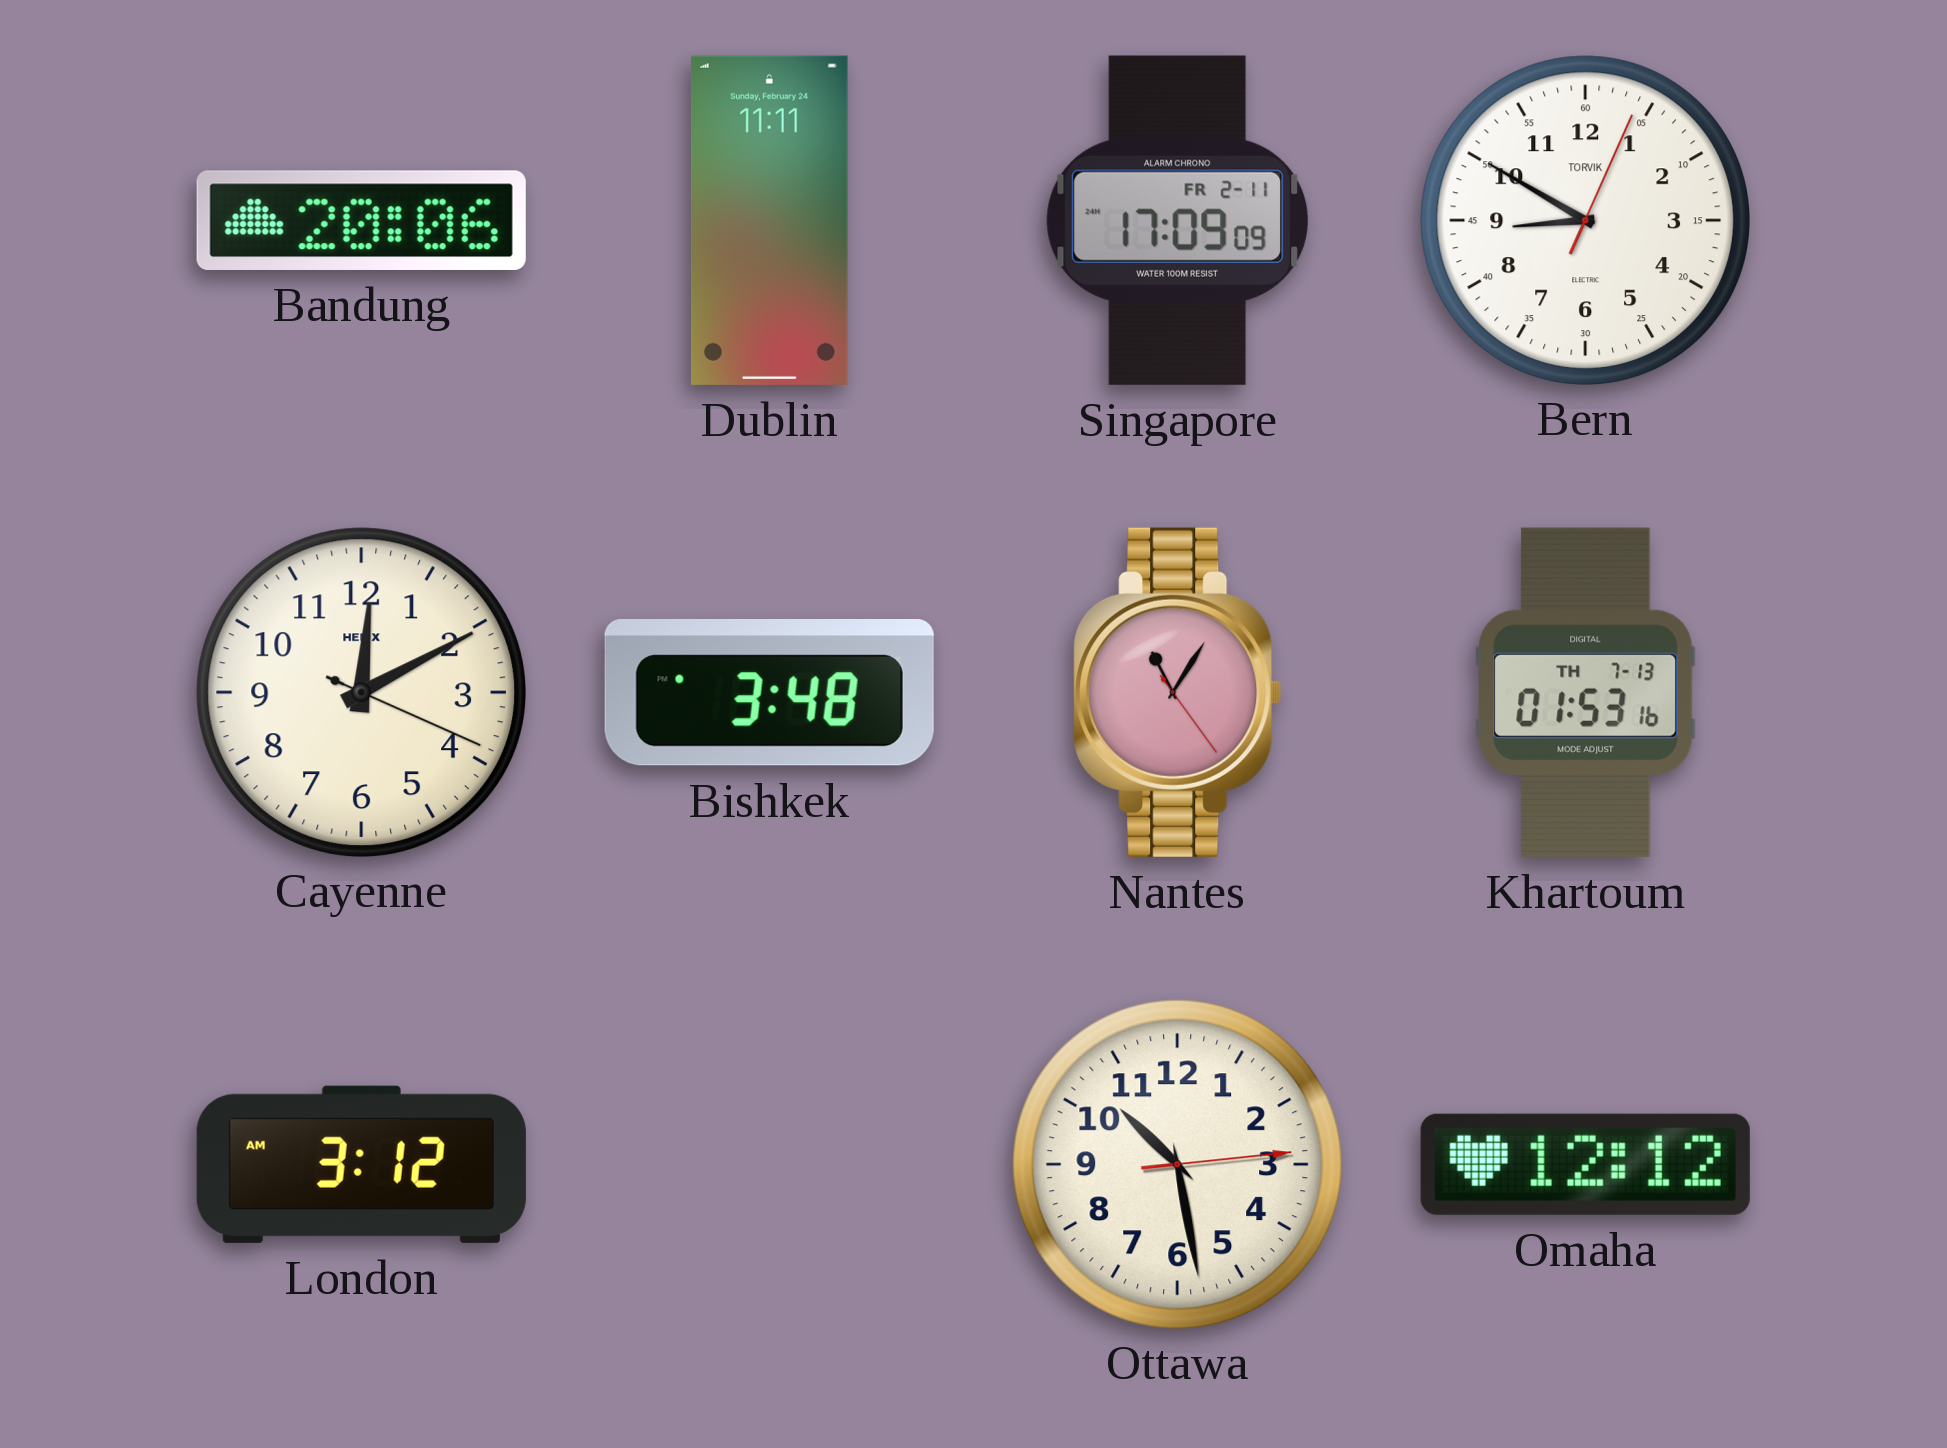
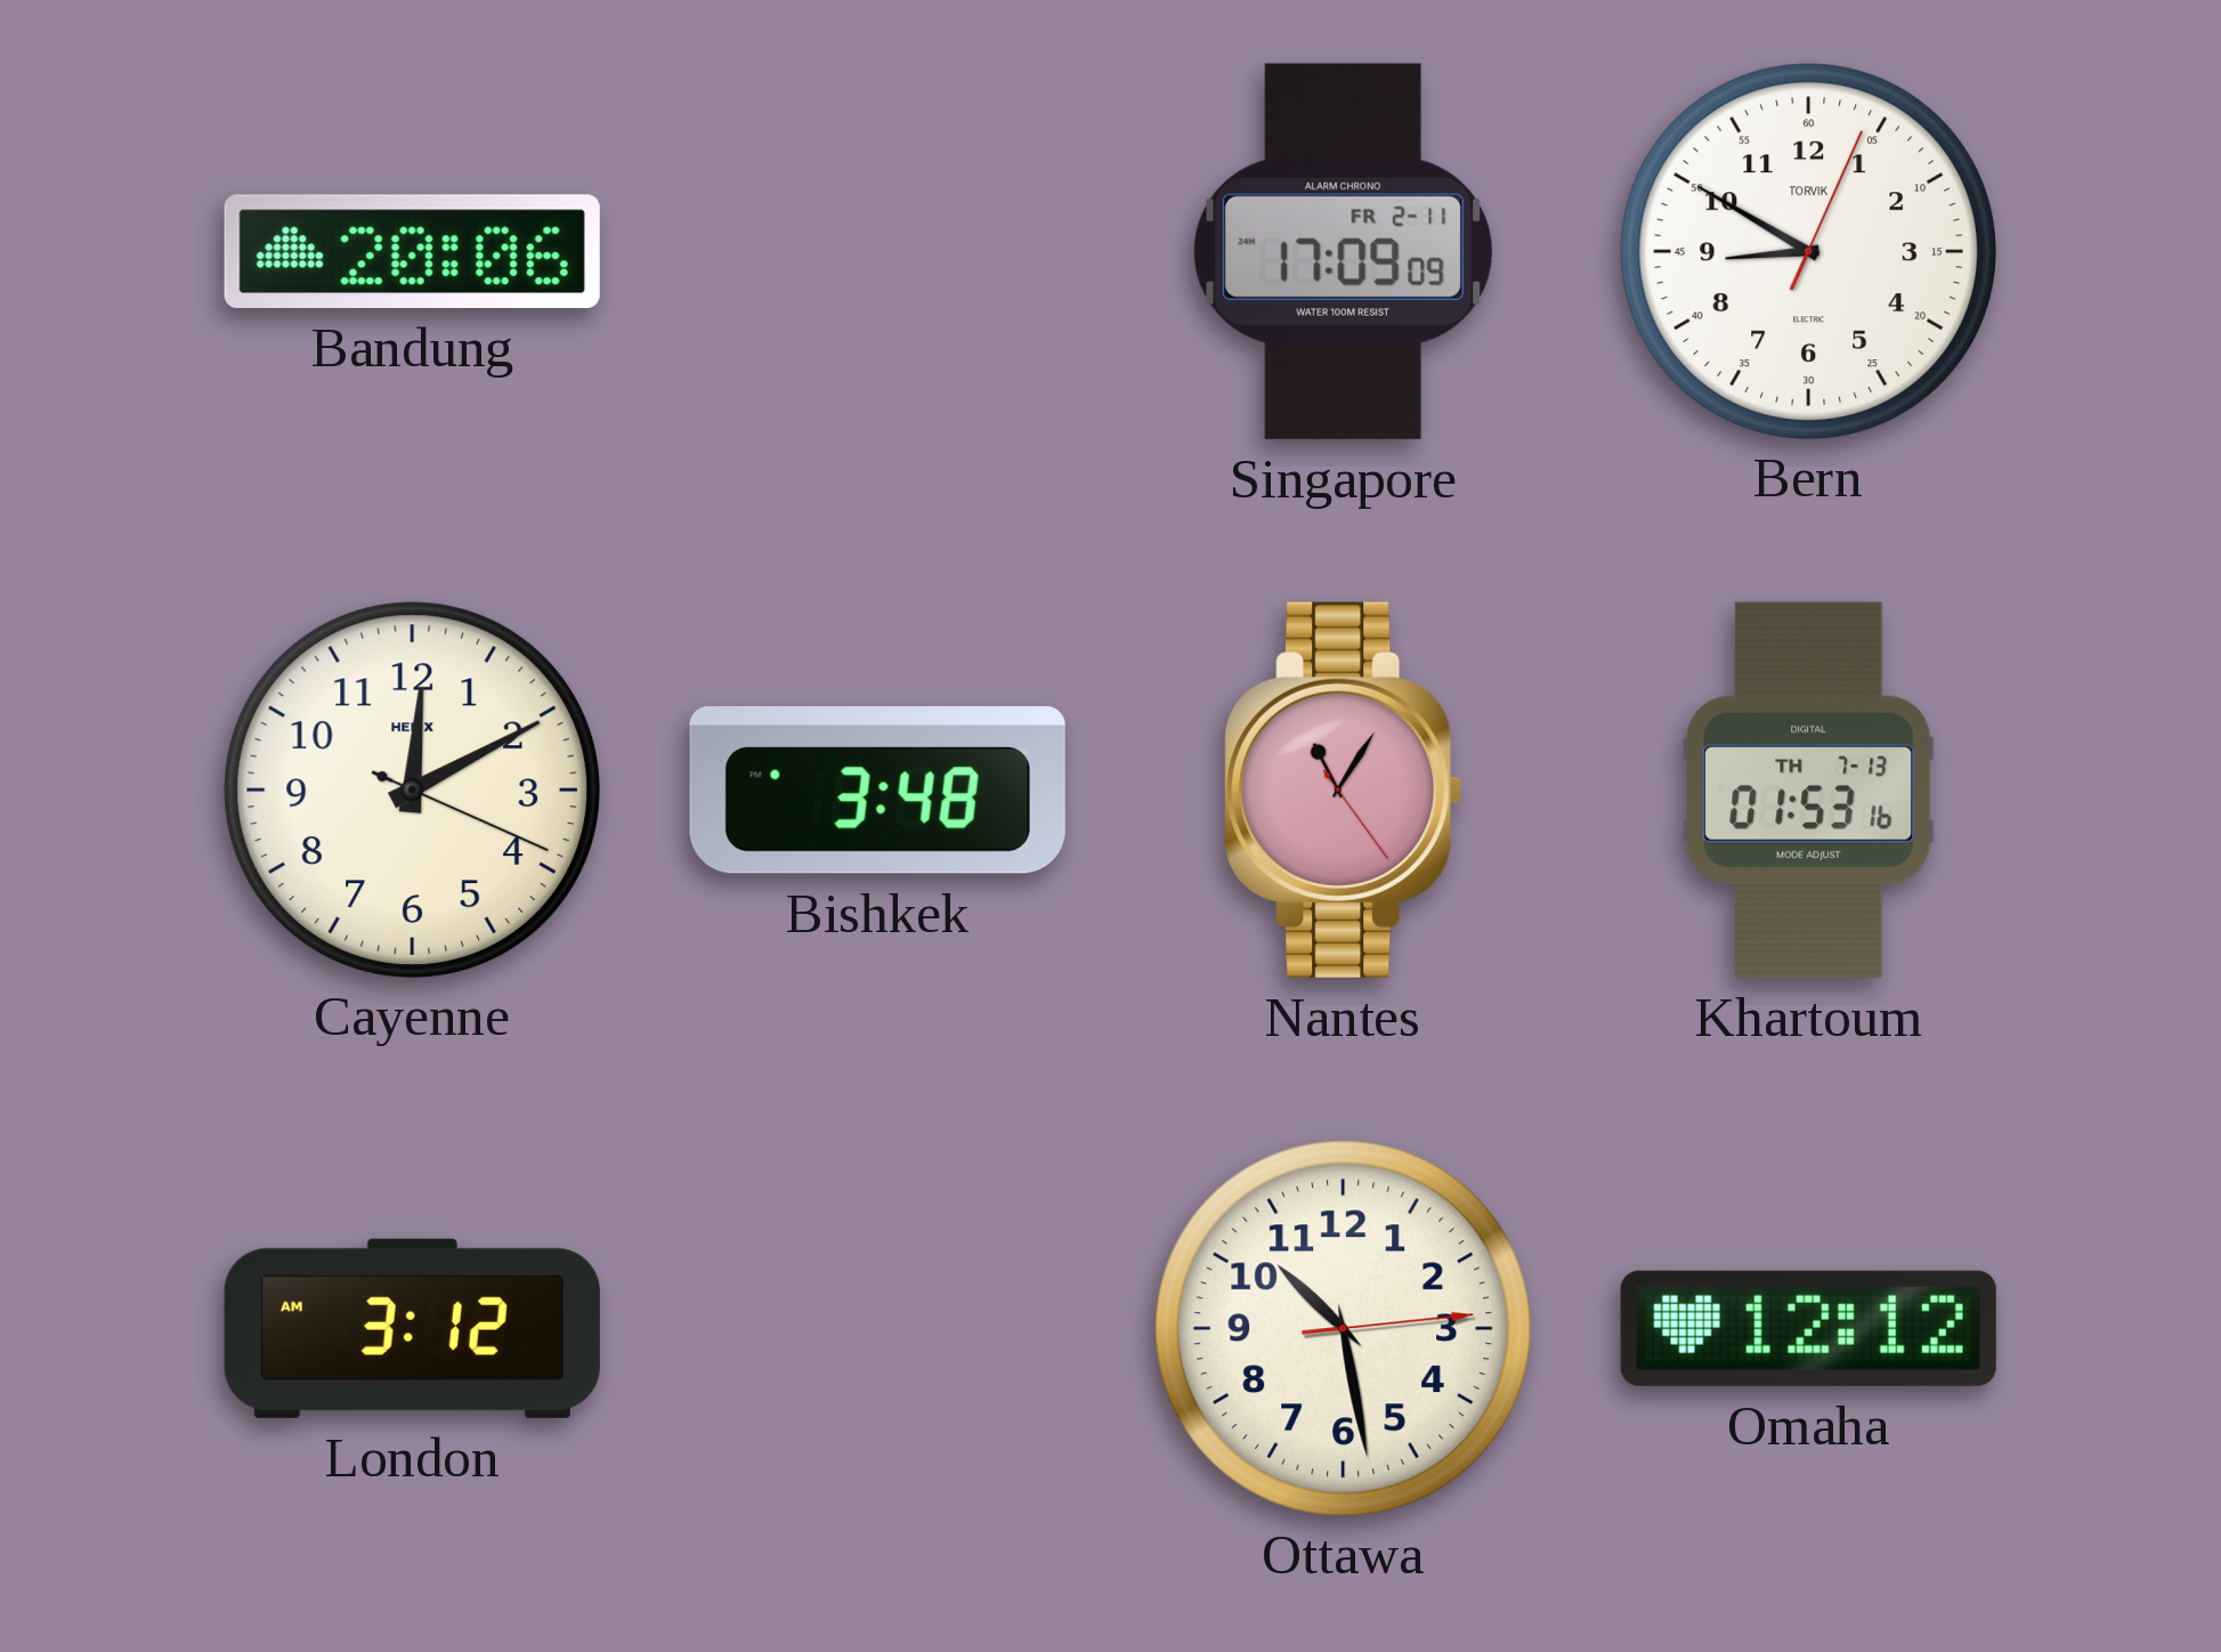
Dublin: 11:11 -> none
